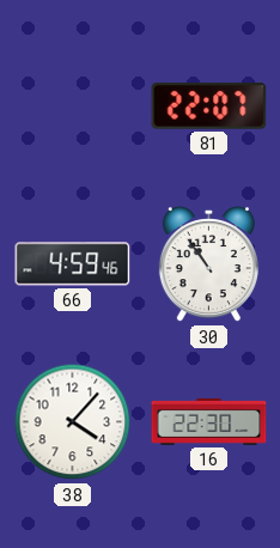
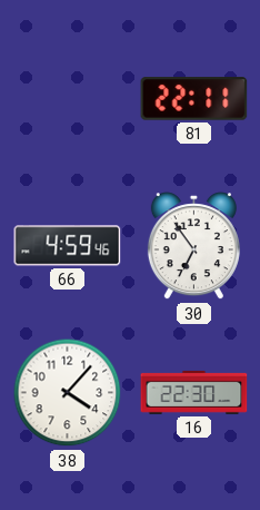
81: 22:07 -> 22:11
30: 10:54 -> 6:54
